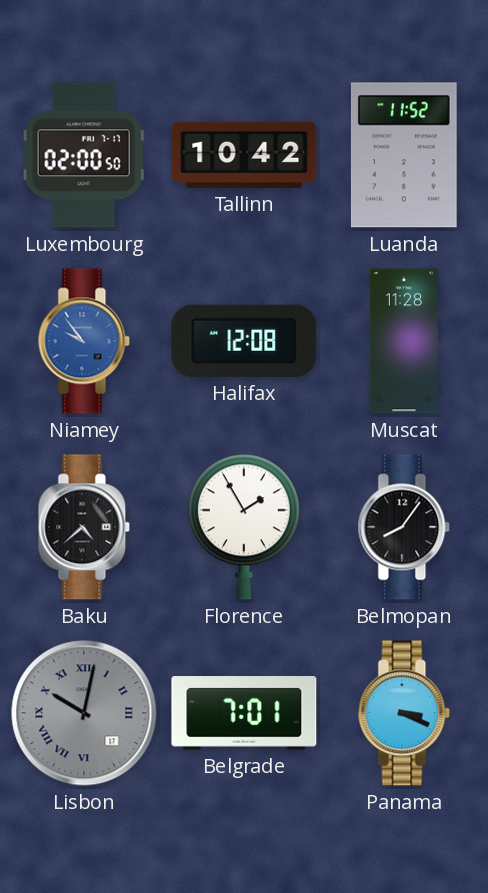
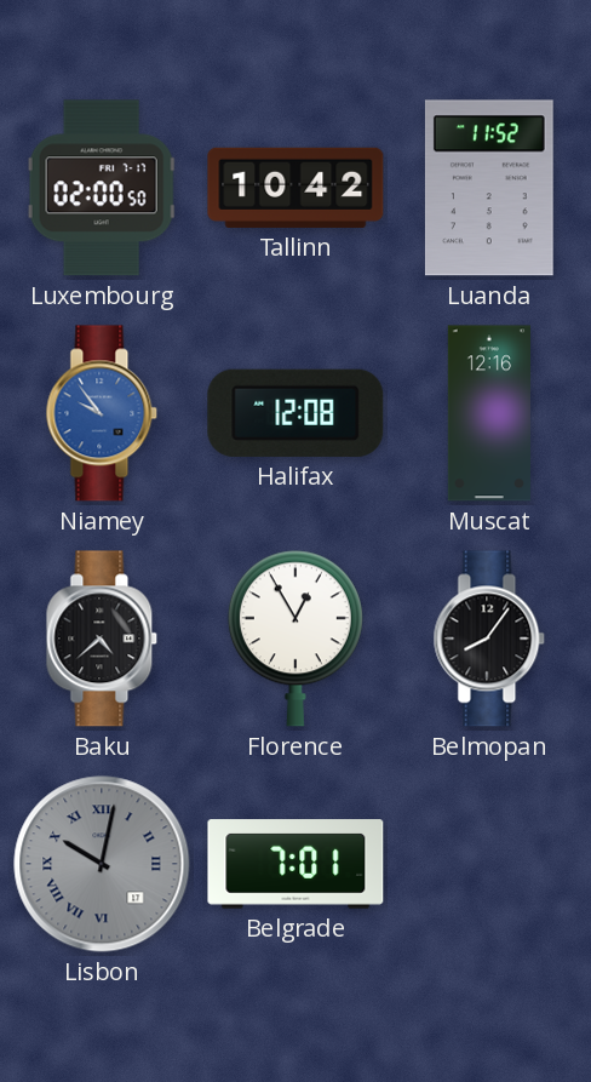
Muscat: 11:28 -> 12:16
Florence: 1:55 -> 12:55
Panama: 3:19 -> none
